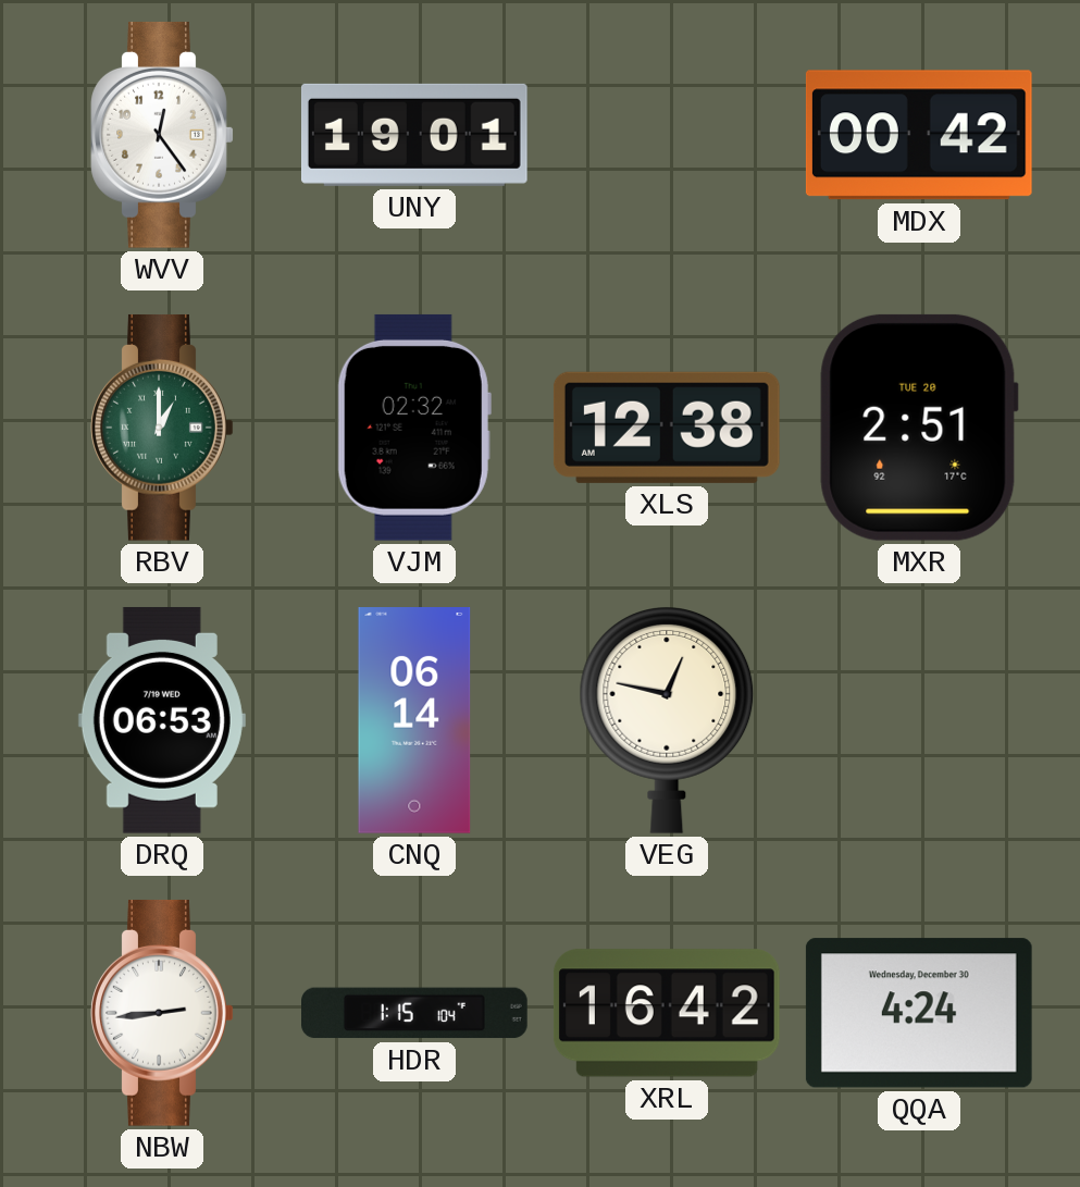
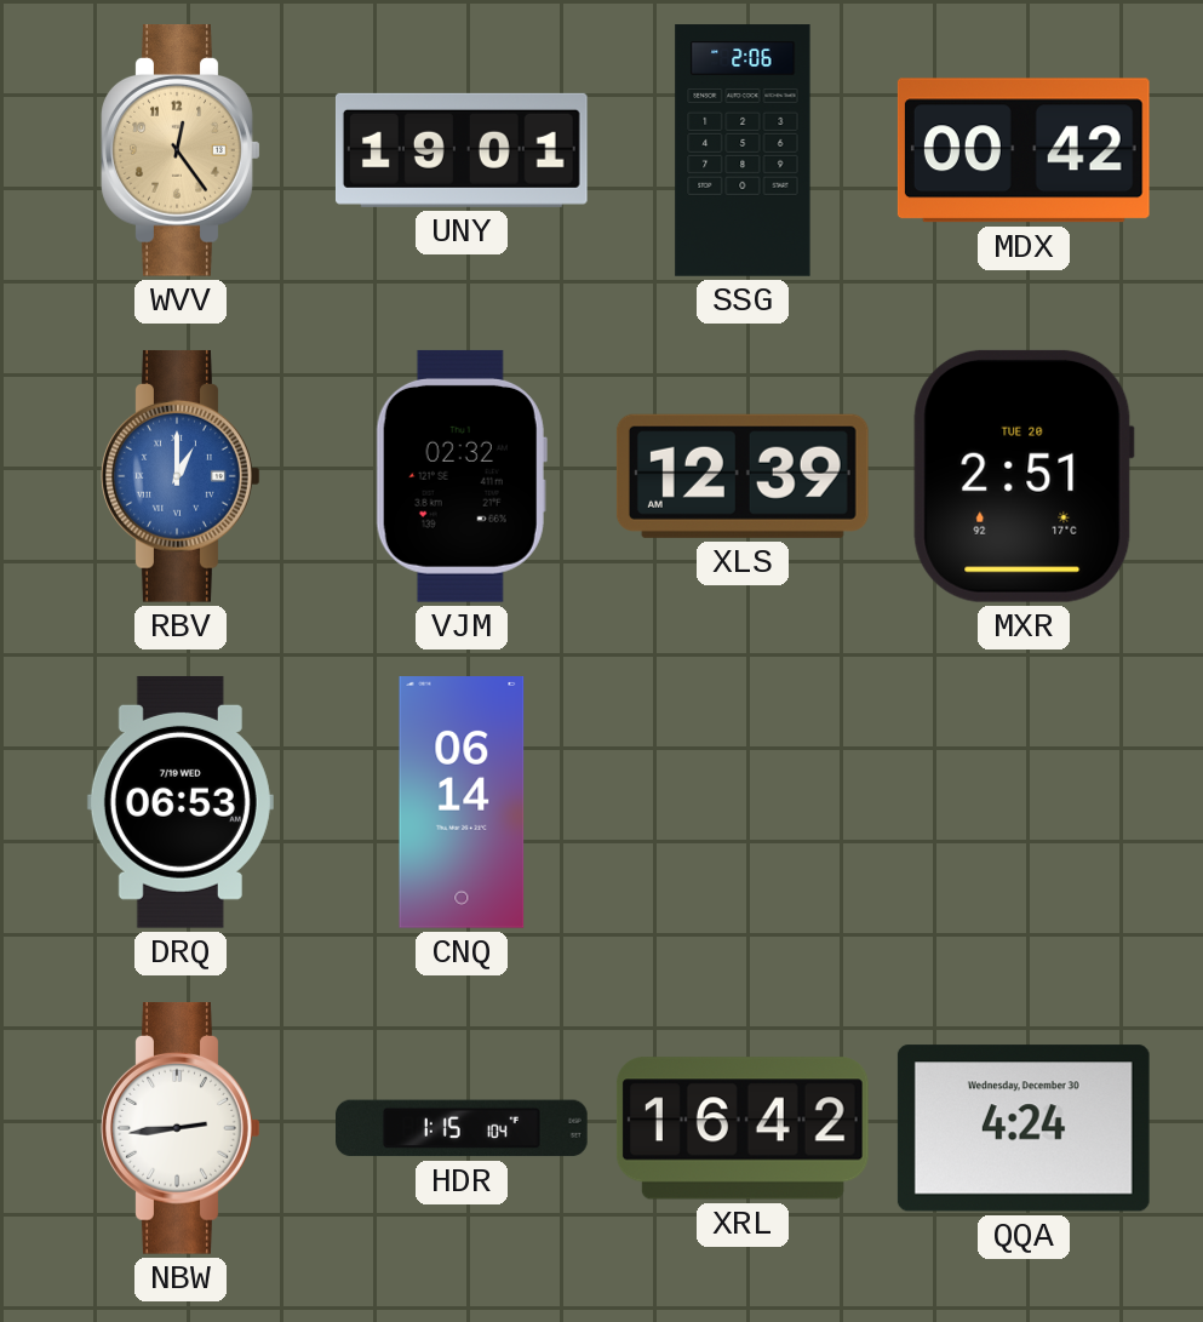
WVV dial: white -> champagne
SSG: none -> 2:06
RBV dial: green -> blue
XLS: 12:38 -> 12:39
VEG: 12:47 -> none
